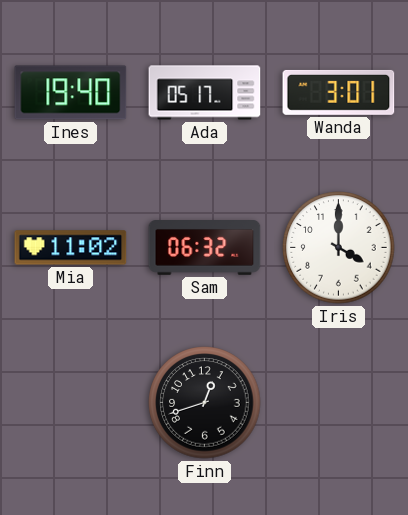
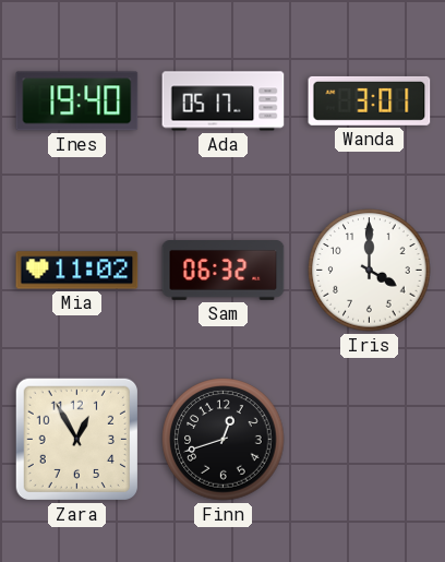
Zara: none -> 12:55
